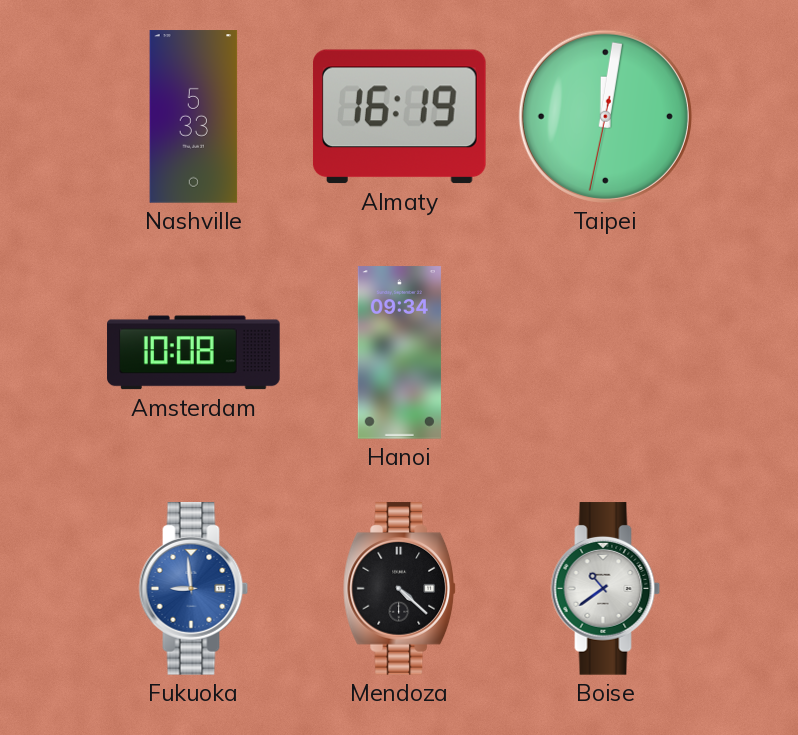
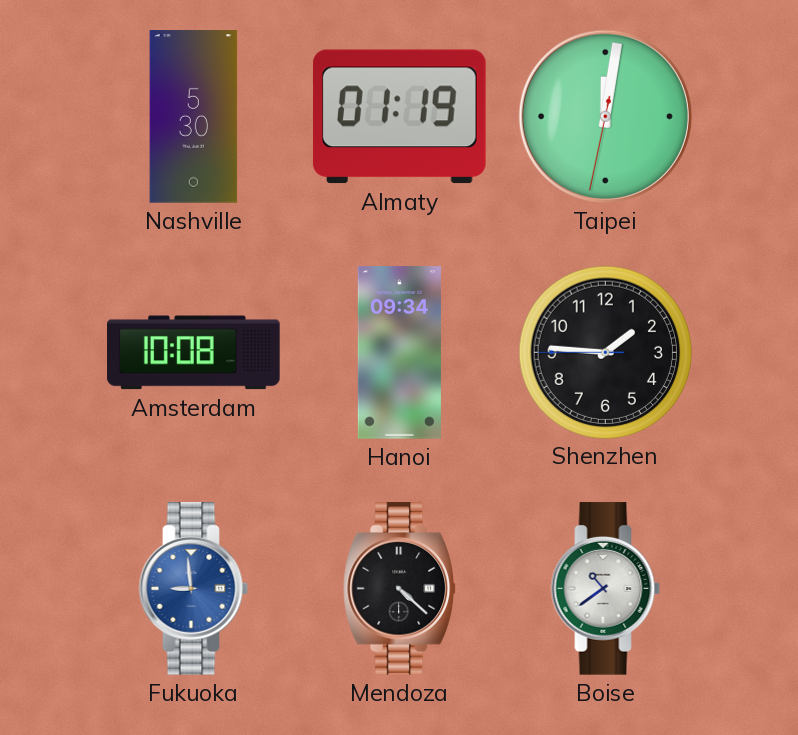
Nashville: 5:33 -> 5:30
Almaty: 16:19 -> 01:19
Shenzhen: none -> 1:45
